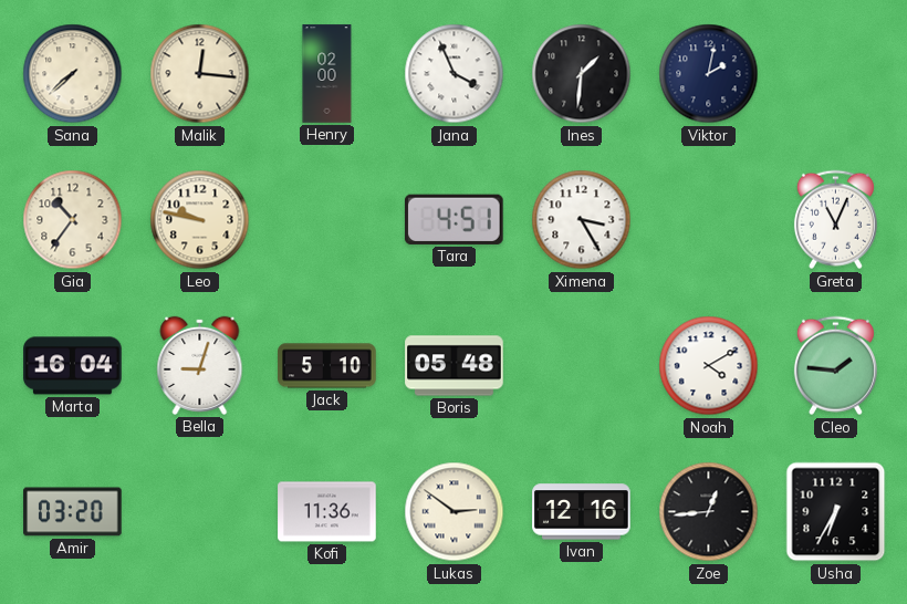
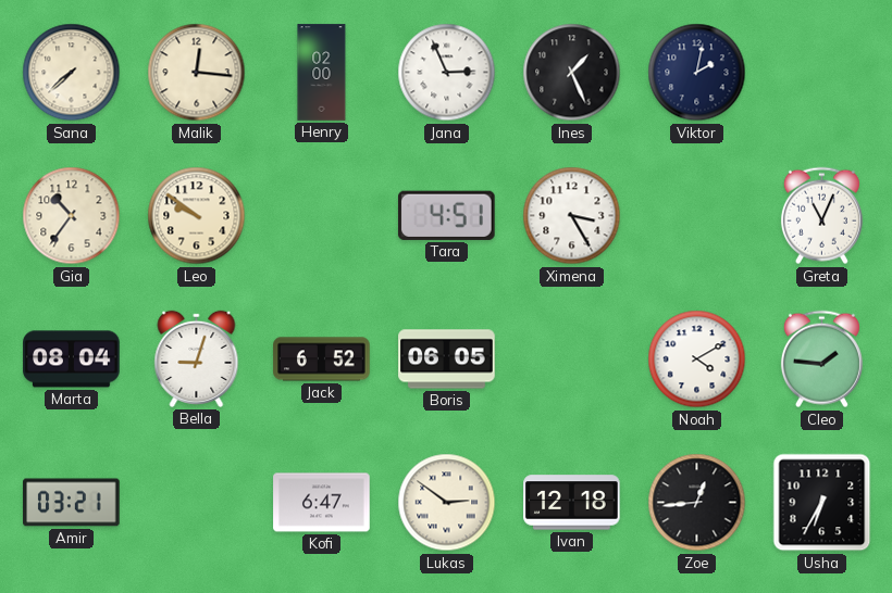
Jana: 3:56 -> 2:56
Ines: 1:31 -> 1:26
Leo: 9:47 -> 9:51
Marta: 16:04 -> 08:04
Jack: 5:10 -> 6:52
Boris: 05:48 -> 06:05
Amir: 03:20 -> 03:21
Kofi: 11:36 -> 6:47
Ivan: 12:16 -> 12:18
